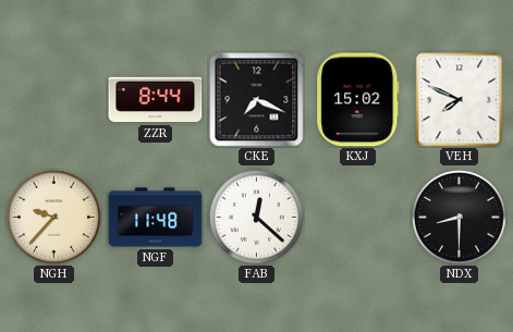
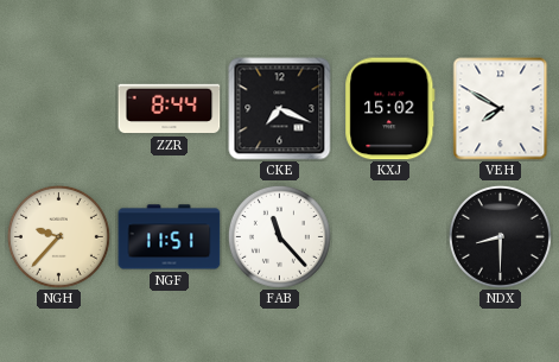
VEH: 7:49 -> 7:50
NGF: 11:48 -> 11:51
FAB: 12:22 -> 11:23
